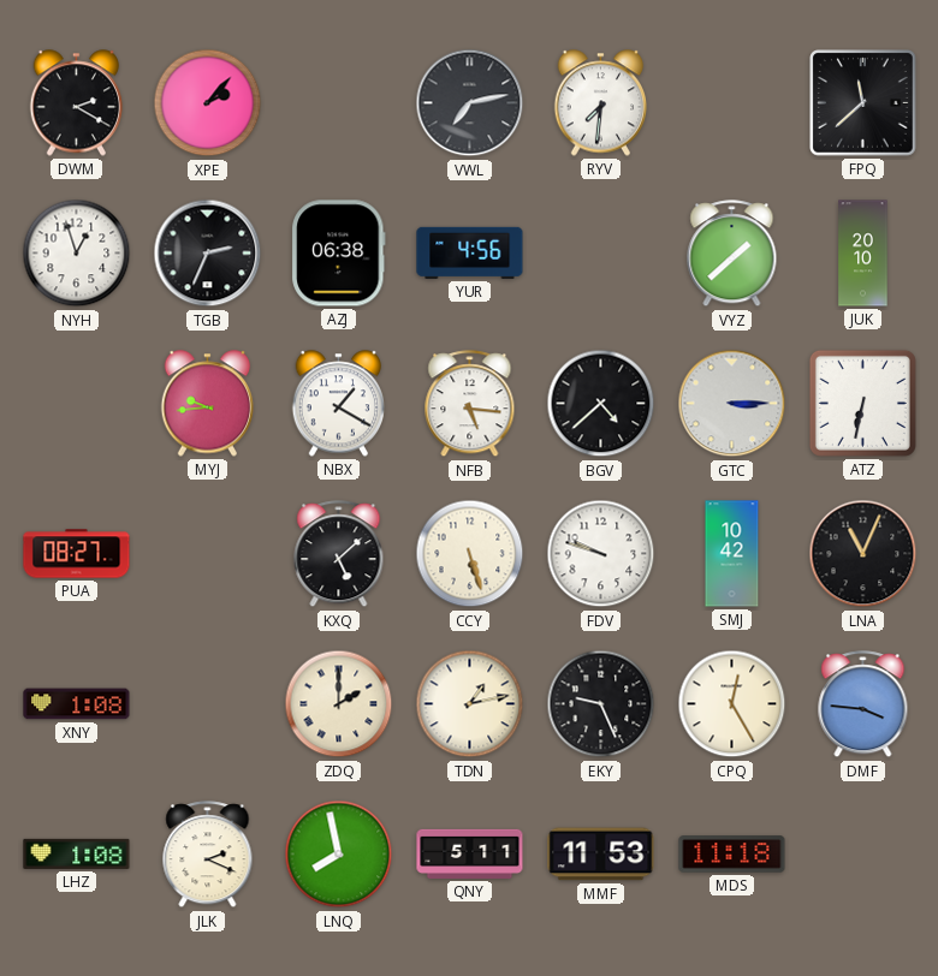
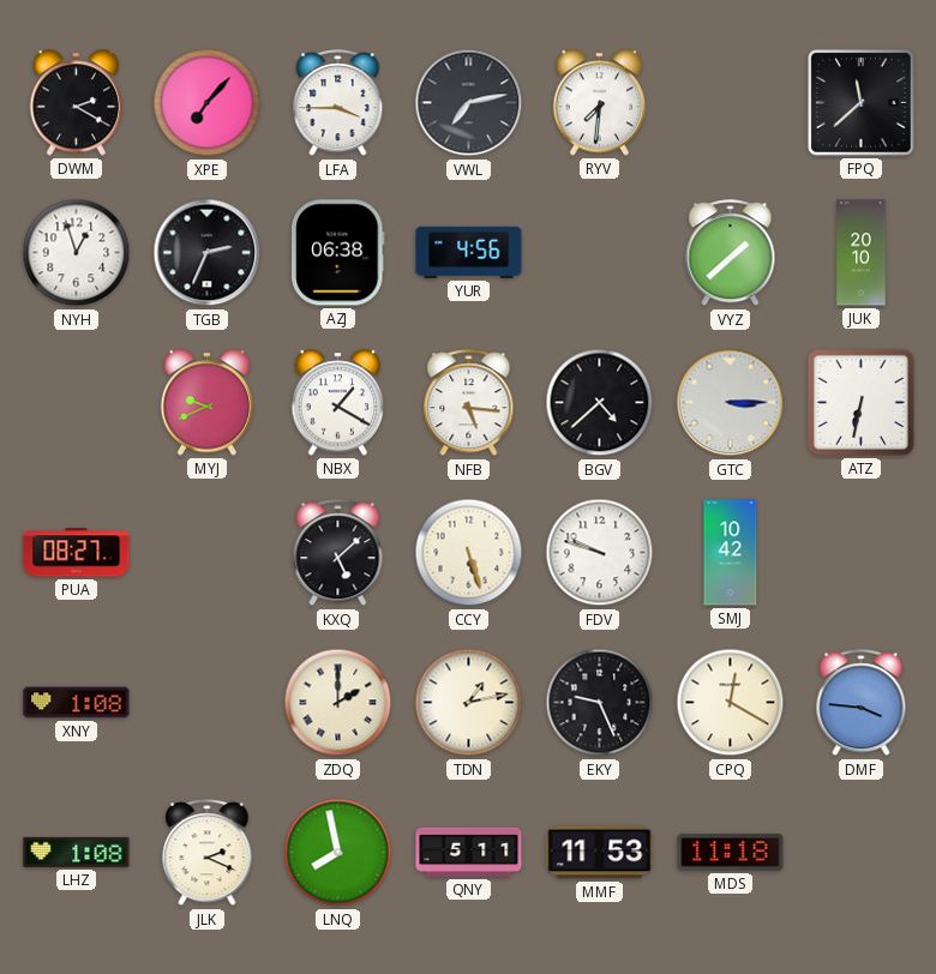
XPE: 2:07 -> 7:07
LFA: none -> 3:45
MYJ: 9:44 -> 9:41
LNA: 11:04 -> none
CPQ: 12:25 -> 12:20
